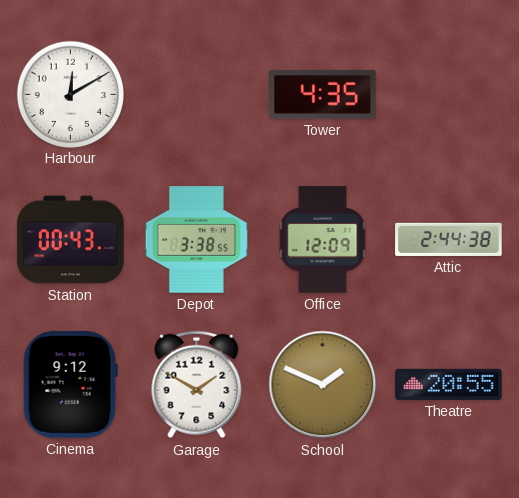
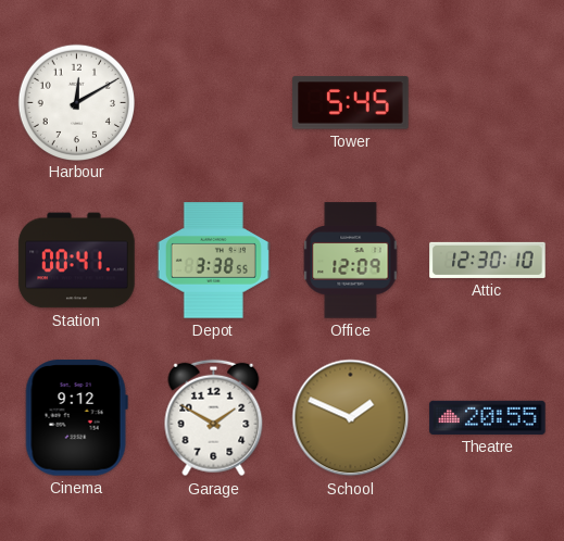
Tower: 4:35 -> 5:45
Station: 00:43 -> 00:41
Attic: 2:44 -> 12:30
